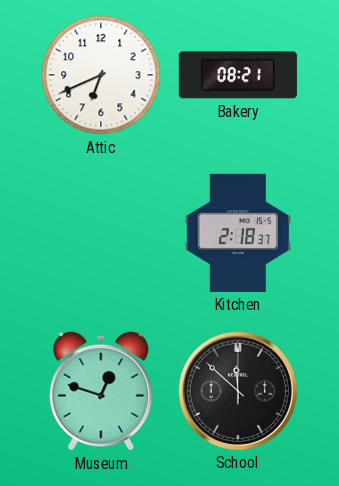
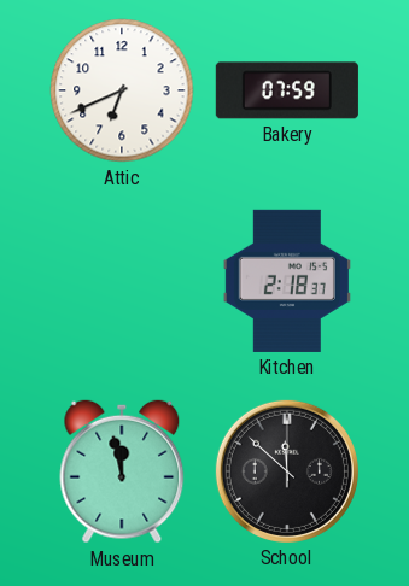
Bakery: 08:21 -> 07:59
Museum: 12:48 -> 11:58
